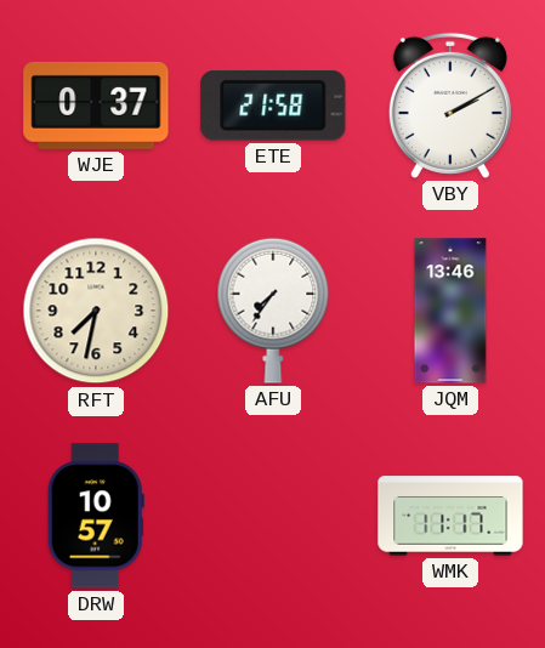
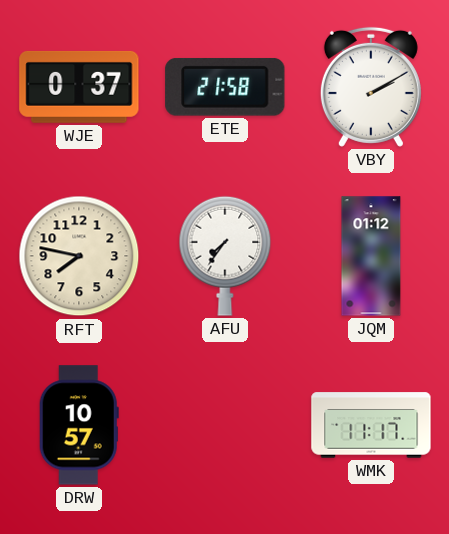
RFT: 7:32 -> 7:47
JQM: 13:46 -> 01:12
